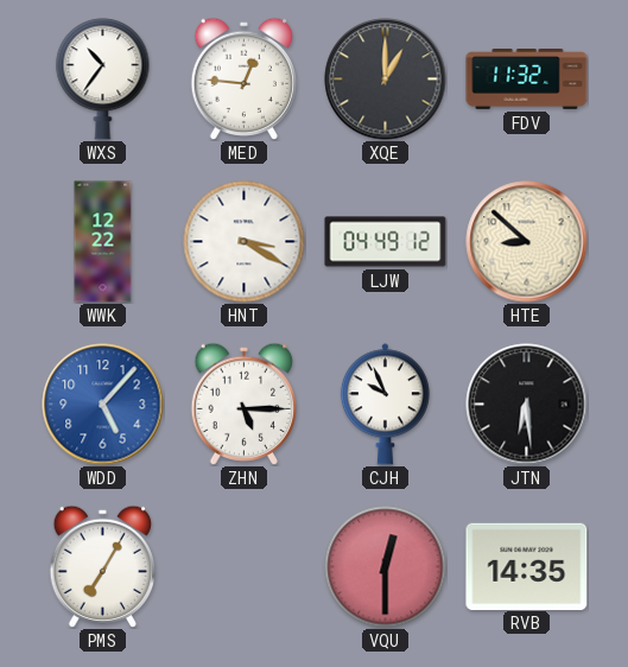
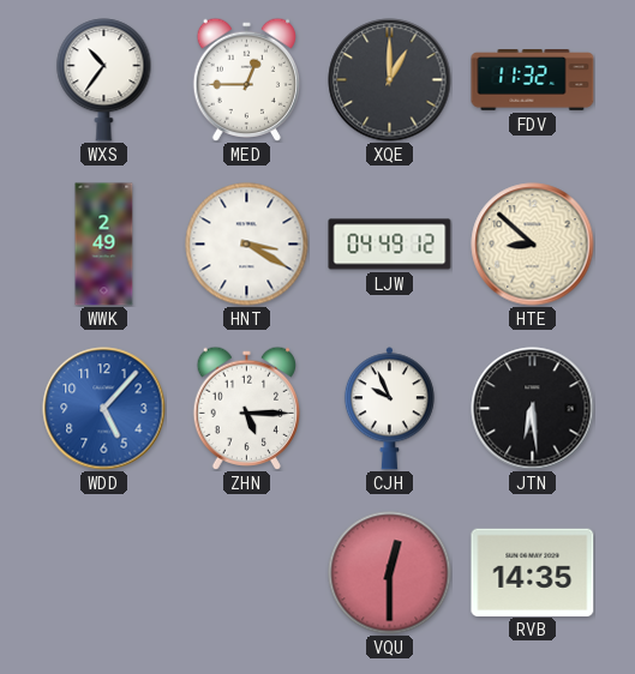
MED: 12:46 -> 12:45
WWK: 12:22 -> 2:49
PMS: 7:05 -> none
